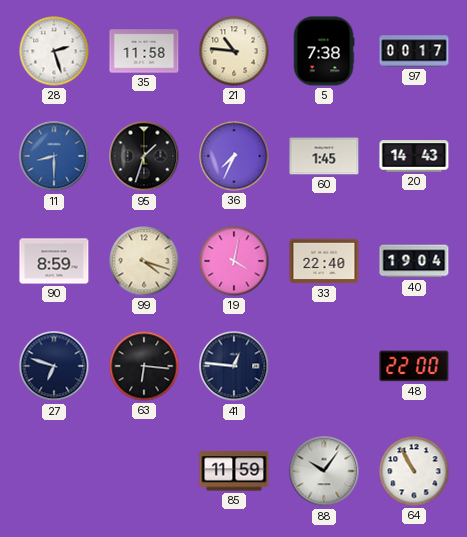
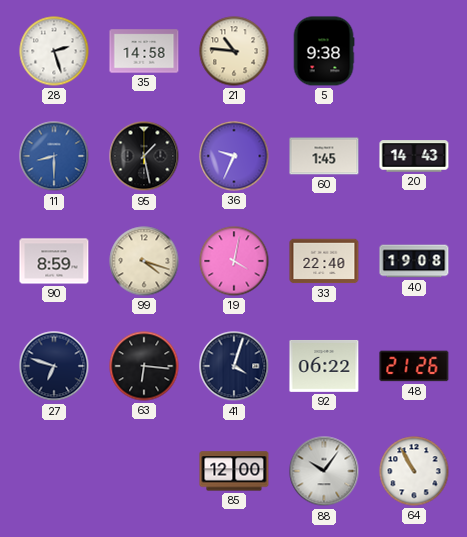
35: 11:58 -> 14:58
5: 7:38 -> 9:38
97: 00:17 -> none
95: 1:33 -> 1:28
36: 7:34 -> 9:34
40: 19:04 -> 19:08
41: 12:46 -> 4:03
92: none -> 06:22
48: 22:00 -> 21:26
85: 11:59 -> 12:00
